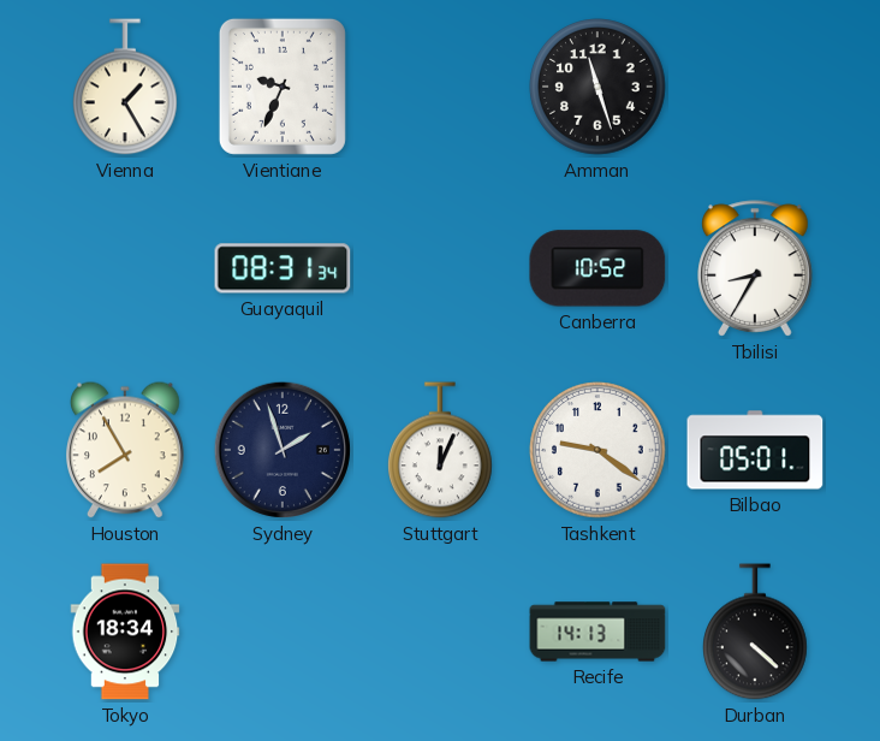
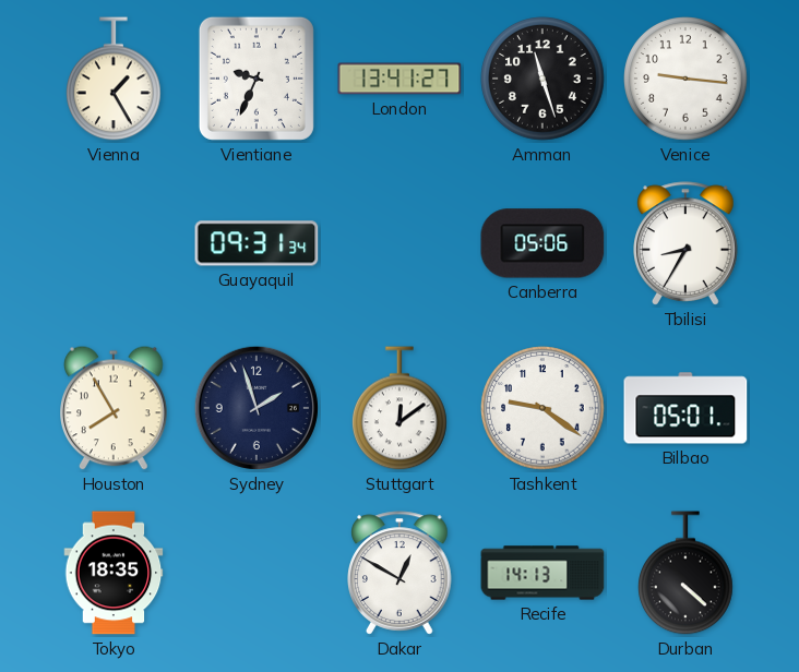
London: none -> 13:41
Venice: none -> 9:16
Guayaquil: 08:31 -> 09:31
Canberra: 10:52 -> 05:06
Stuttgart: 12:04 -> 12:09
Tokyo: 18:34 -> 18:35
Dakar: none -> 12:50
